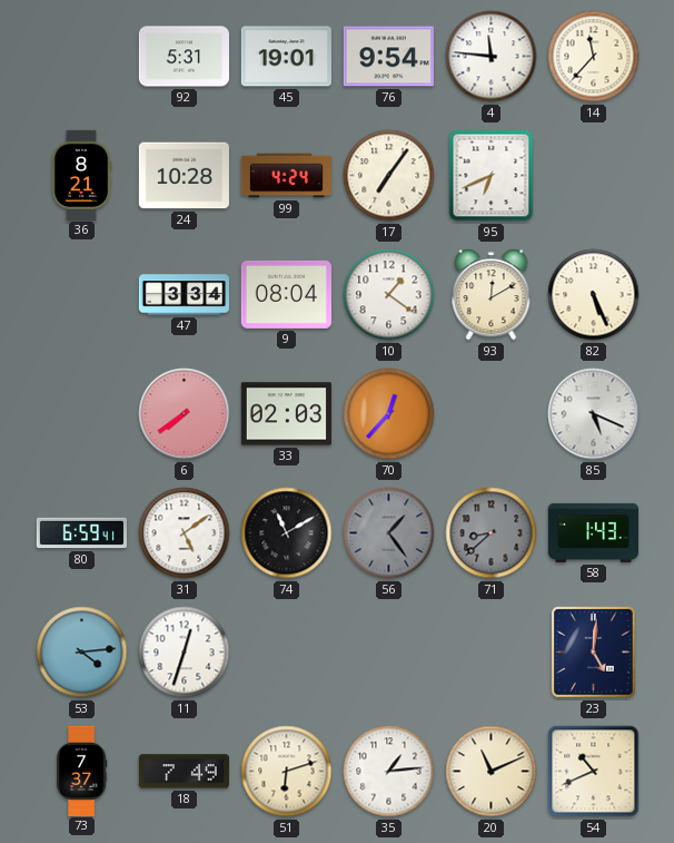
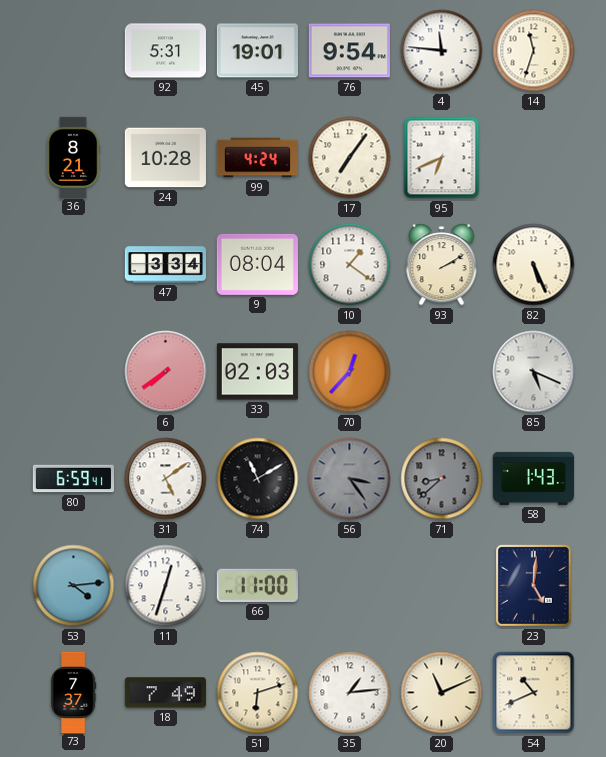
14: 11:37 -> 11:33
93: 12:10 -> 2:10
56: 1:24 -> 3:24
66: none -> 11:00
